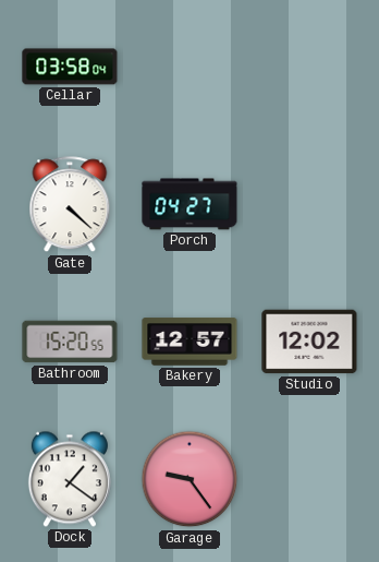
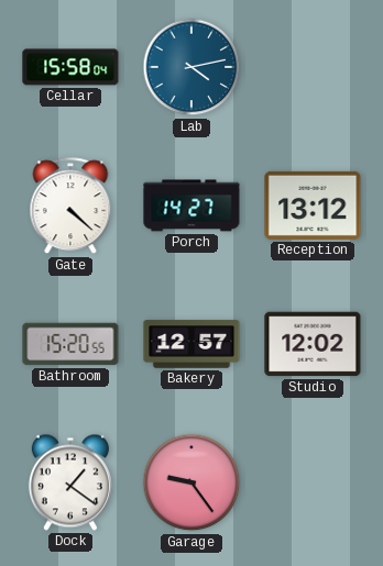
Cellar: 03:58 -> 15:58
Lab: none -> 4:13
Porch: 04:27 -> 14:27
Reception: none -> 13:12
